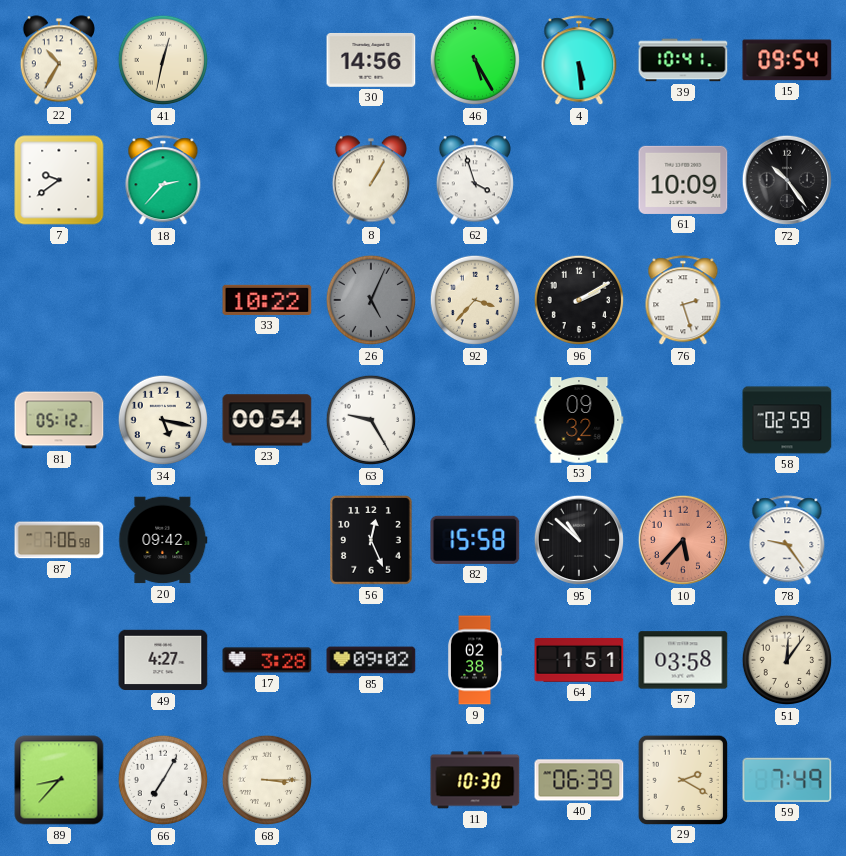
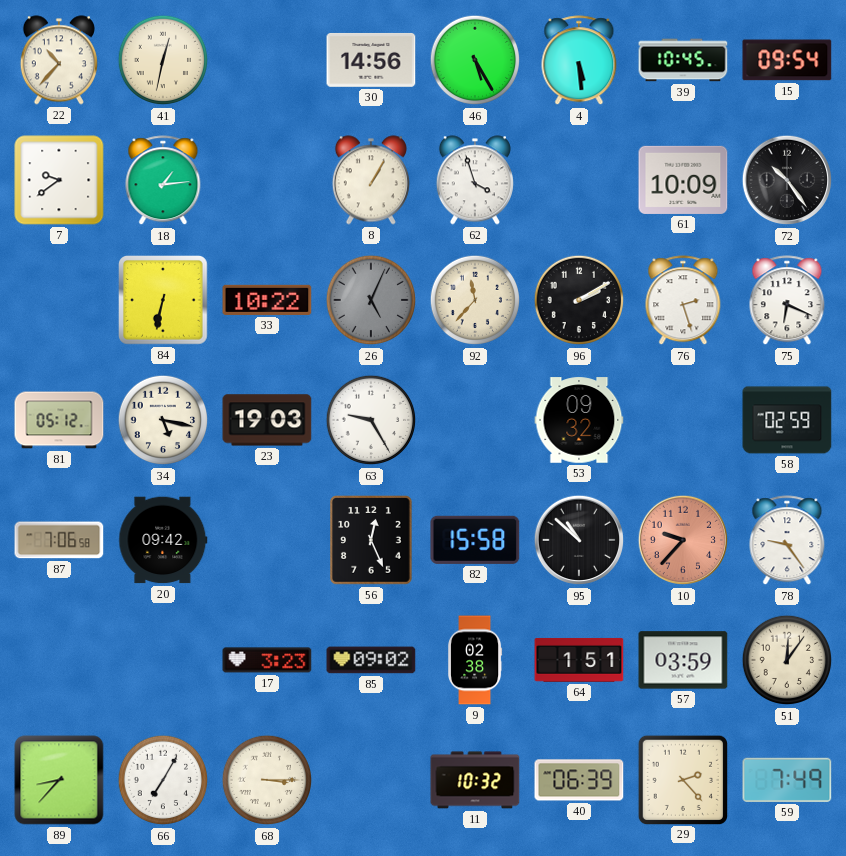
22: 10:35 -> 10:37
39: 10:41 -> 10:45
18: 2:37 -> 1:14
84: none -> 6:32
92: 3:37 -> 11:37
75: none -> 6:19
23: 00:54 -> 19:03
10: 5:37 -> 9:37
49: 4:27 -> none
17: 3:28 -> 3:23
57: 03:58 -> 03:59
11: 10:30 -> 10:32
29: 2:20 -> 2:23
